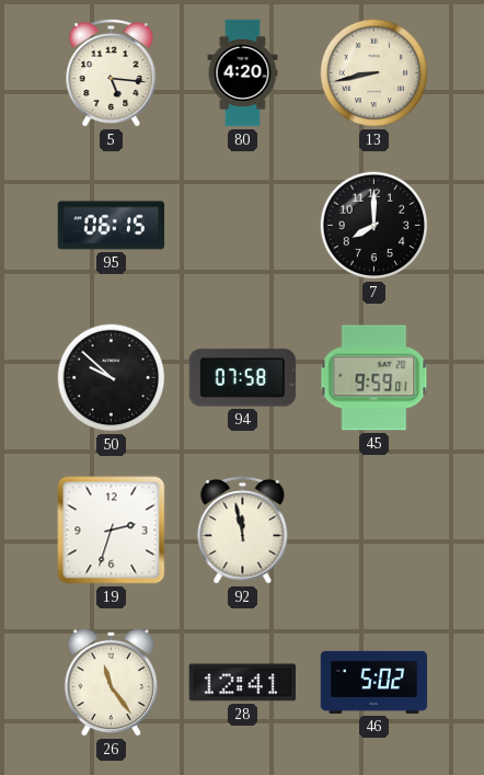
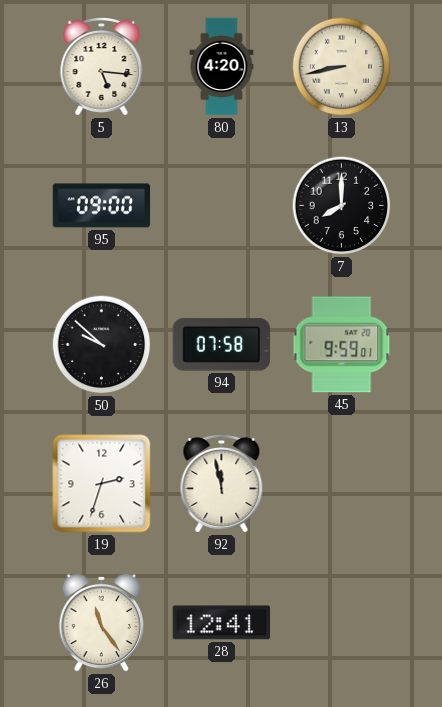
95: 06:15 -> 09:00
46: 5:02 -> none
